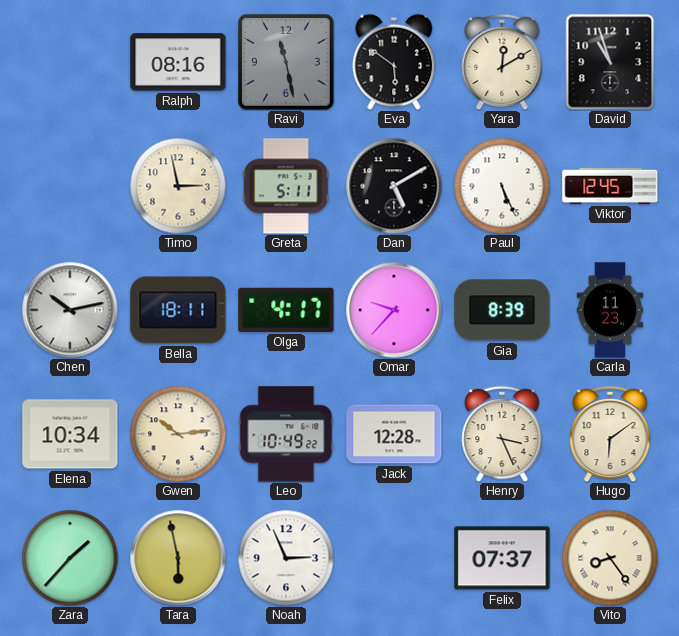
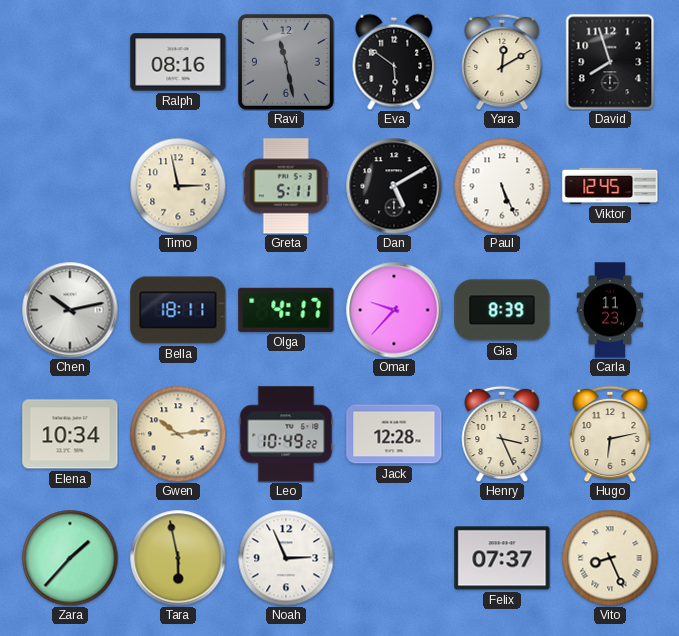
David: 10:57 -> 7:57
Hugo: 6:09 -> 6:13
Vito: 8:24 -> 8:26
